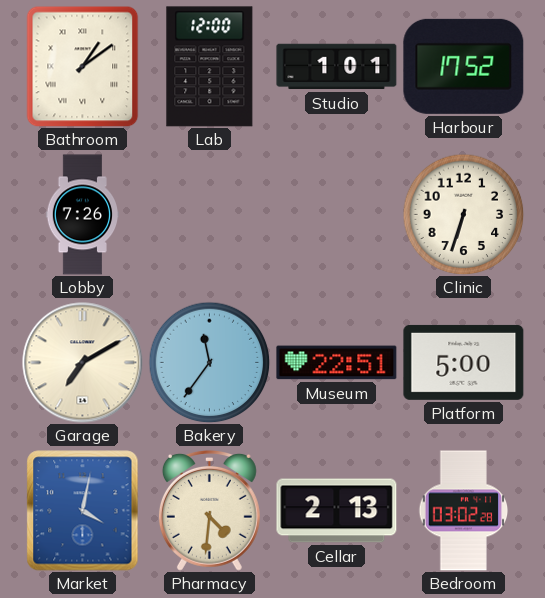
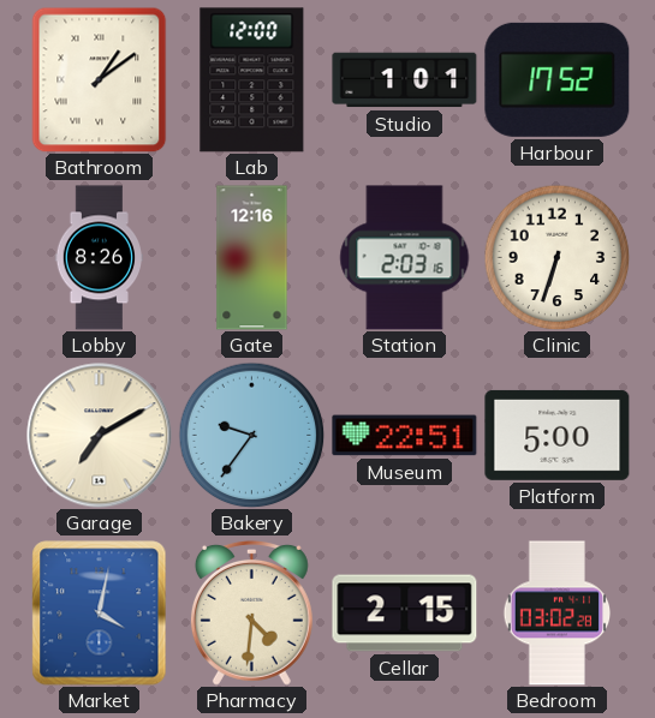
Lobby: 7:26 -> 8:26
Gate: none -> 12:16
Station: none -> 2:03
Bakery: 11:36 -> 9:36
Cellar: 2:13 -> 2:15
